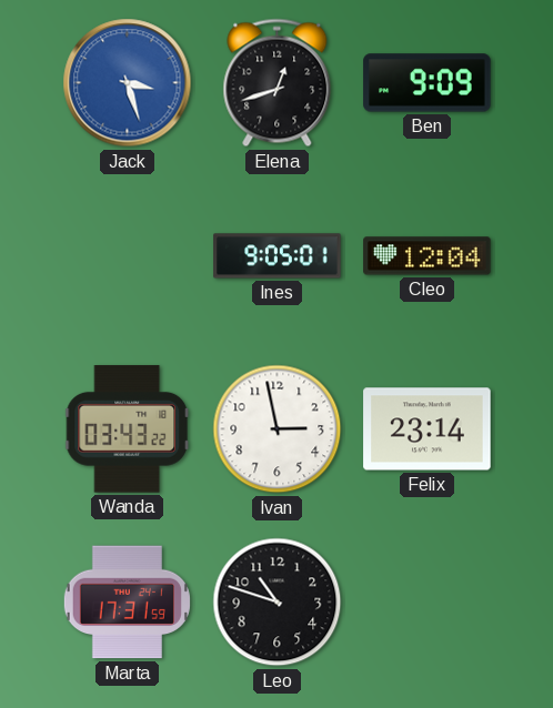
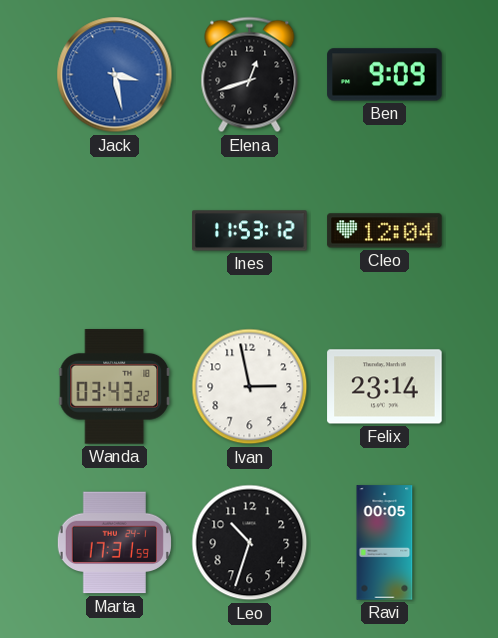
Jack: 3:27 -> 3:28
Ines: 9:05 -> 11:53
Leo: 10:48 -> 10:33
Ravi: none -> 00:05
